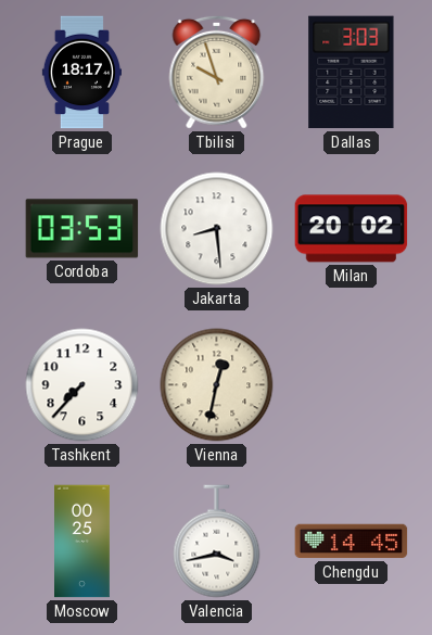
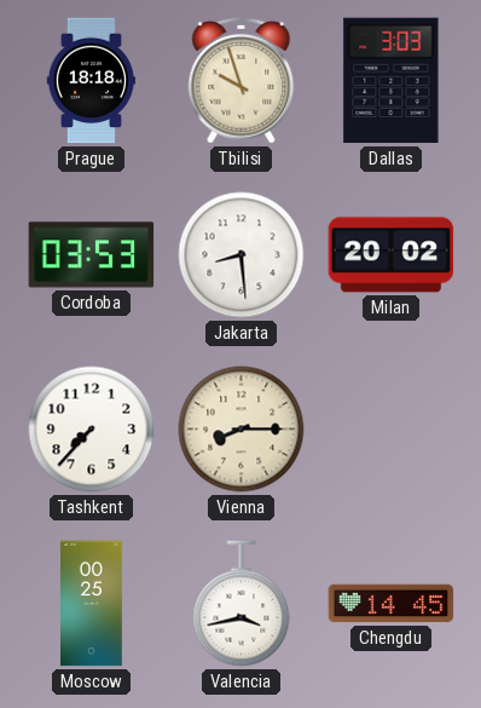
Prague: 18:17 -> 18:18
Vienna: 12:32 -> 8:15
